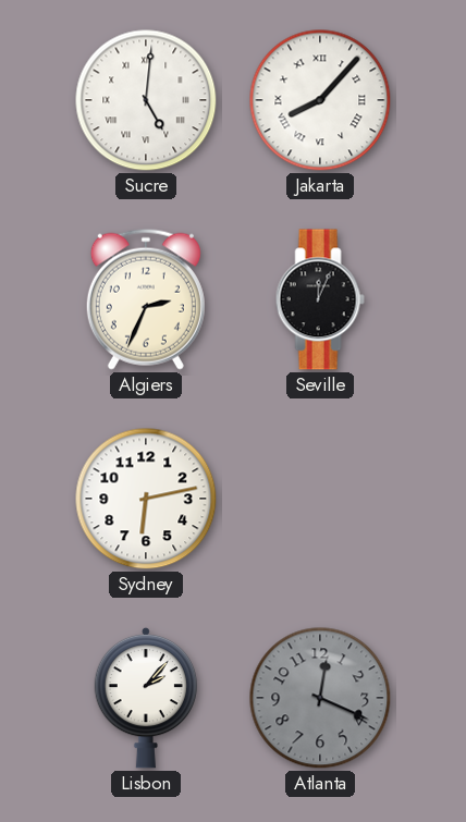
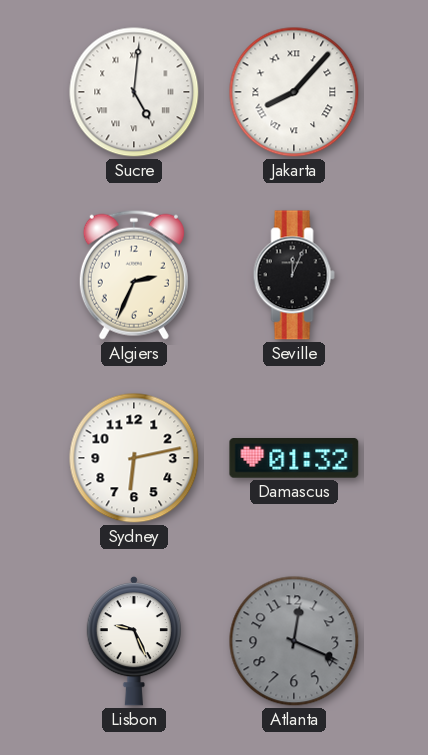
Damascus: none -> 01:32
Lisbon: 2:07 -> 9:26
